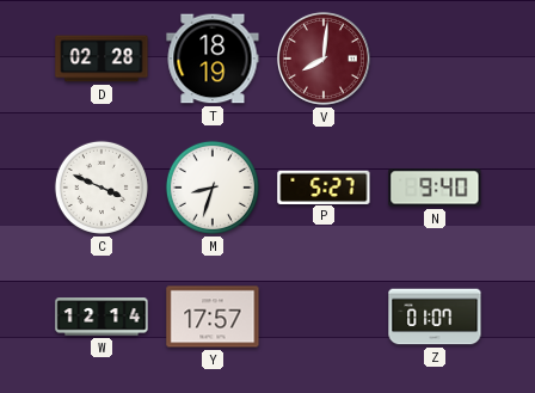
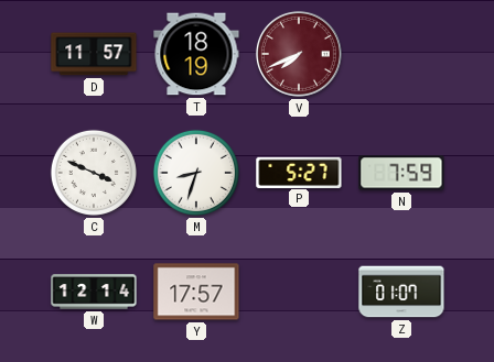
D: 02:28 -> 11:57
V: 8:01 -> 7:41
N: 9:40 -> 7:59
